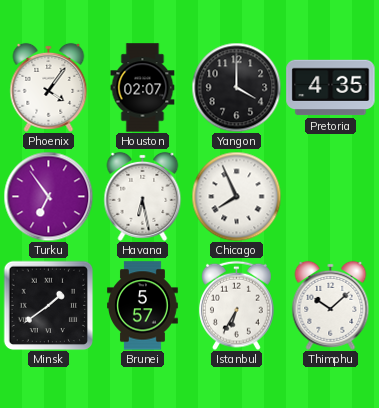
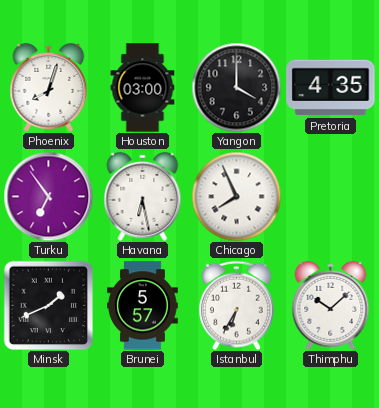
Phoenix: 4:06 -> 8:03
Houston: 02:07 -> 03:00
Minsk: 1:39 -> 1:41
